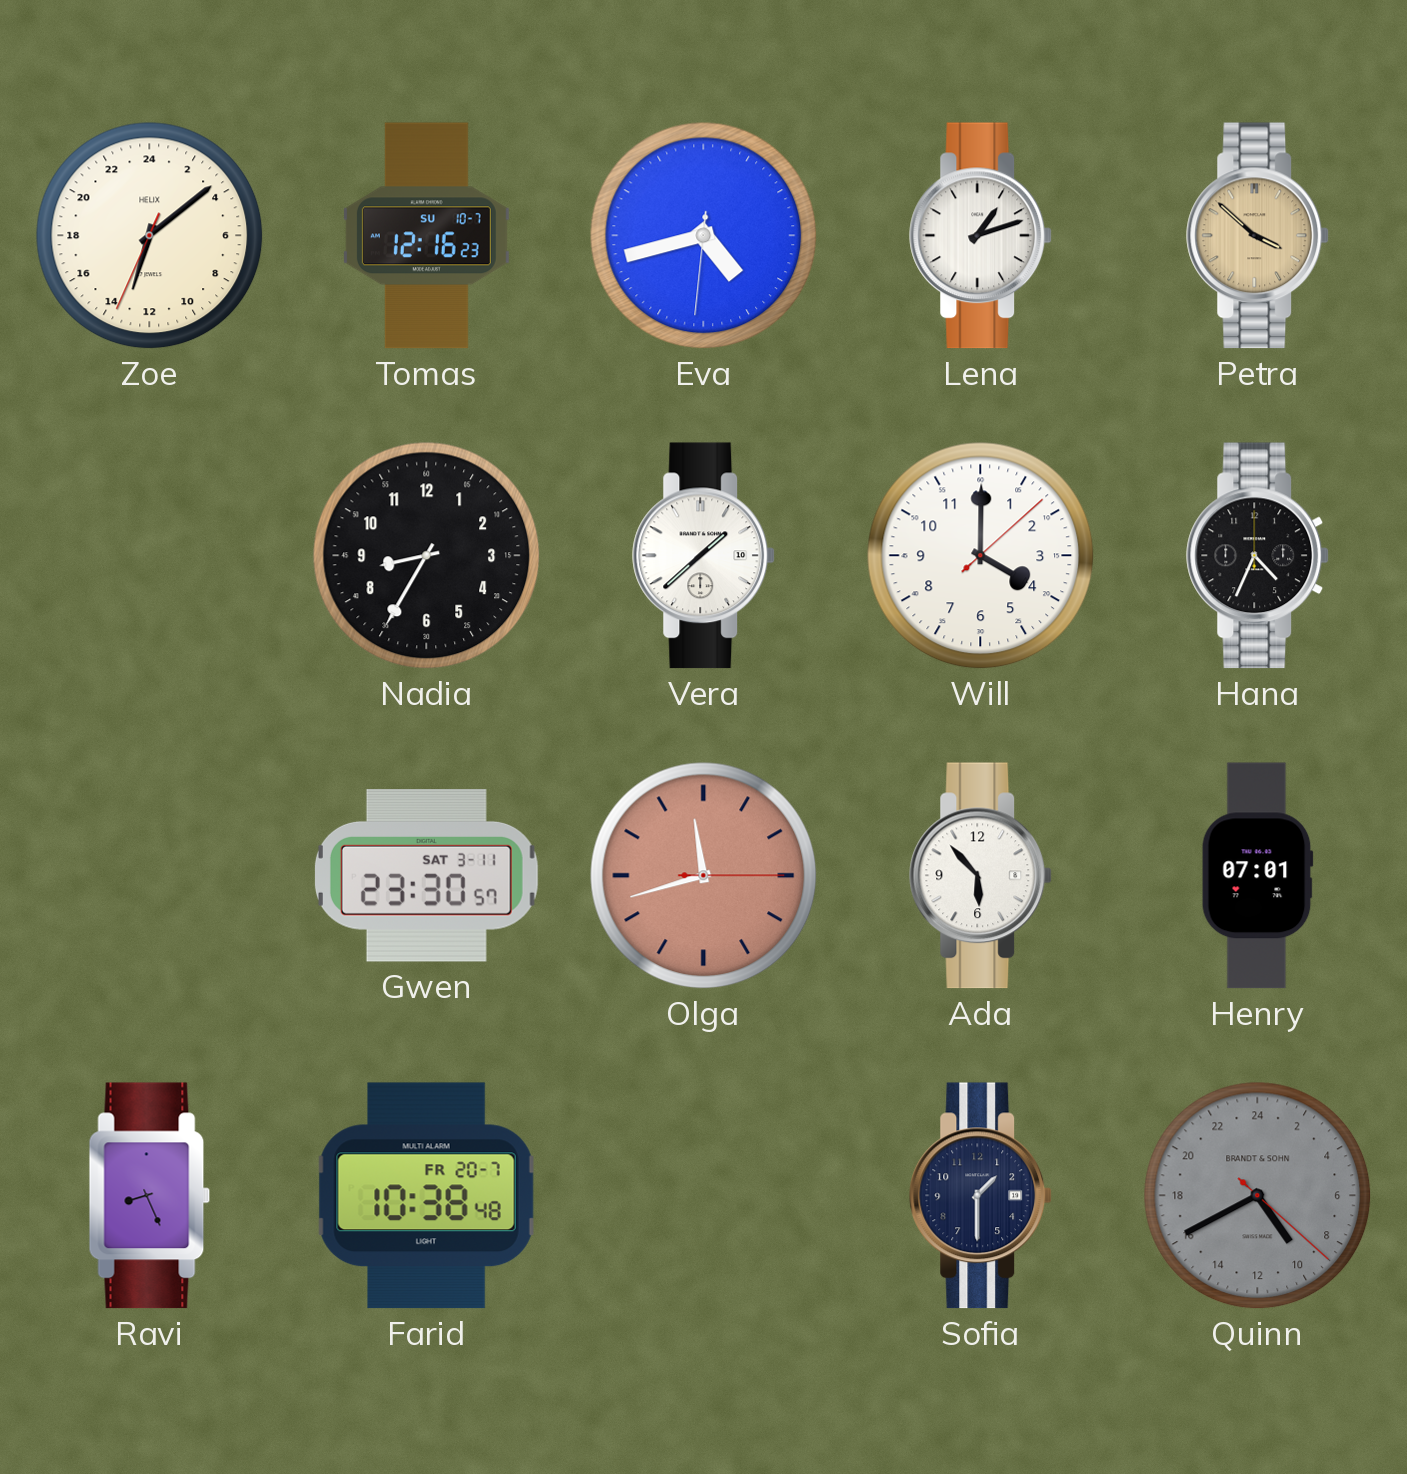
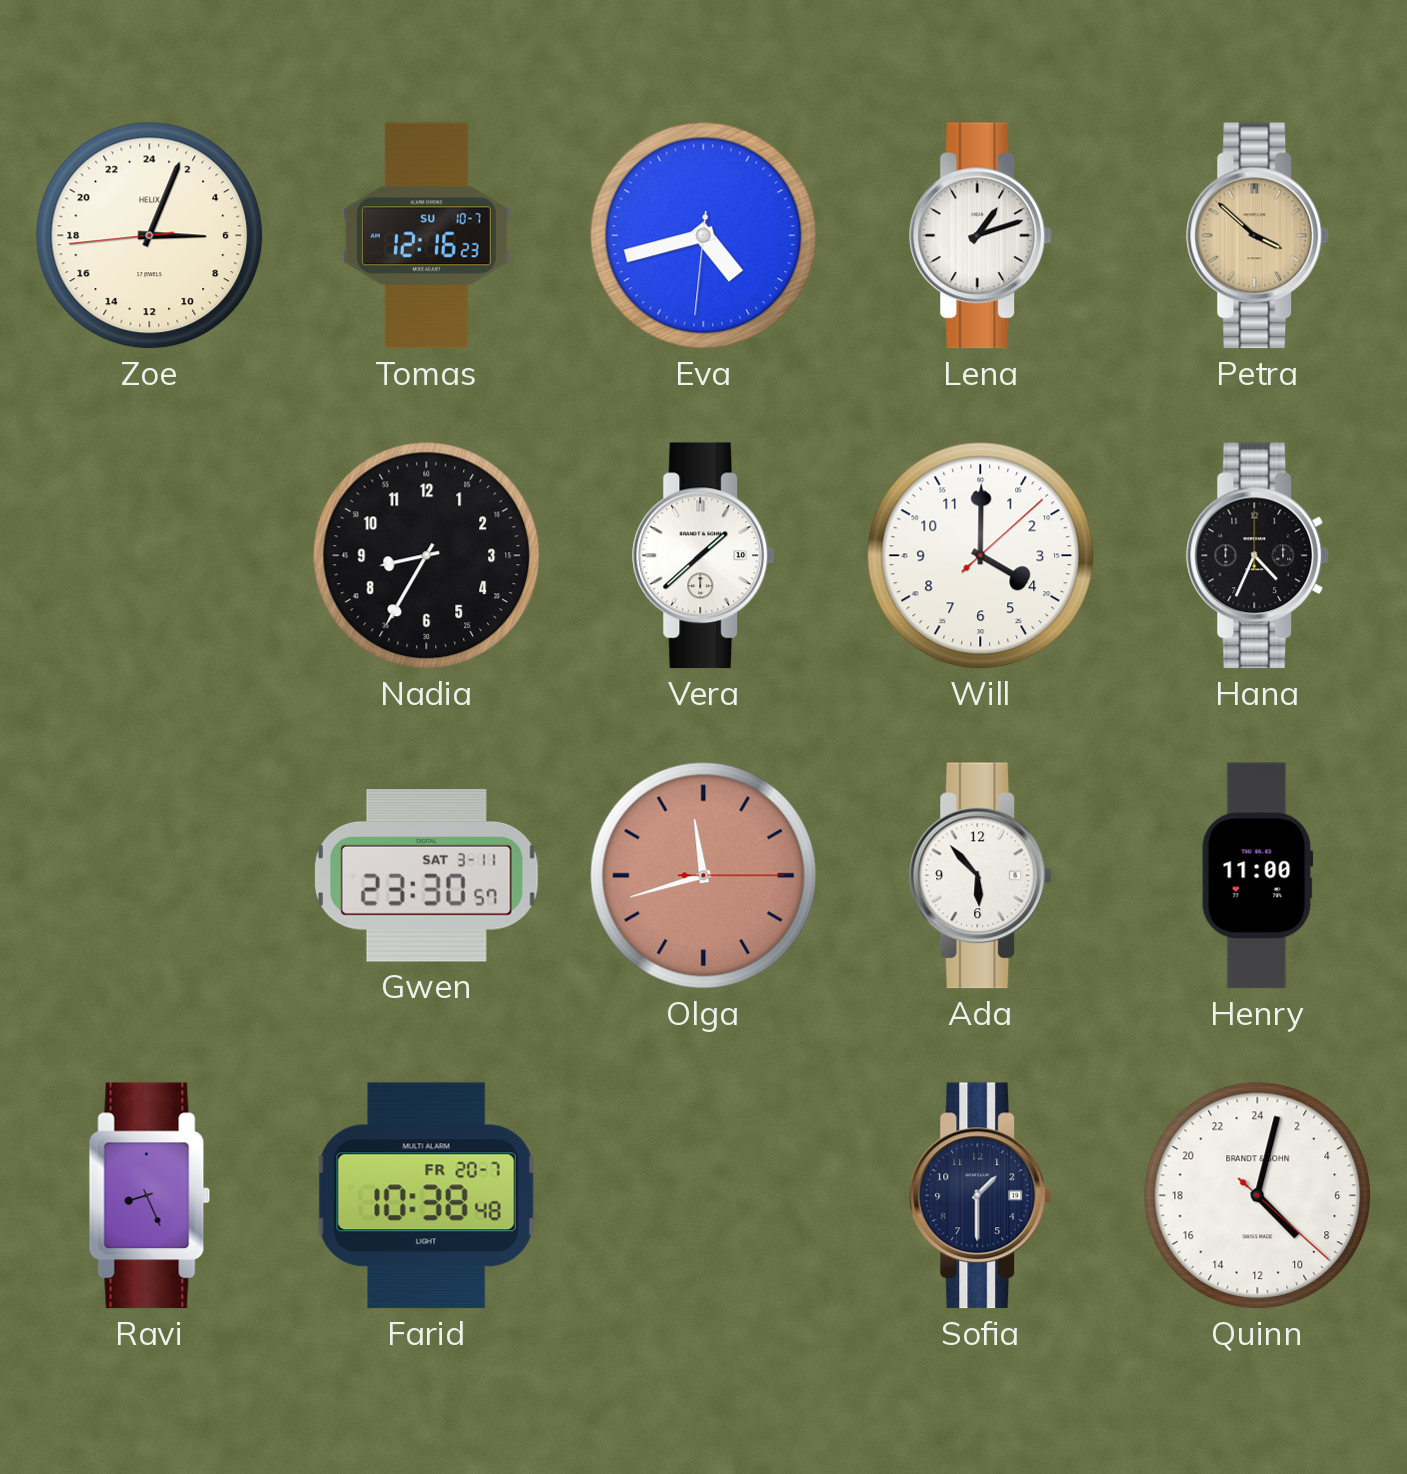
Zoe: 13:08 -> 6:03
Henry: 07:01 -> 11:00
Quinn: 9:40 -> 9:02
Quinn dial: grey -> white
